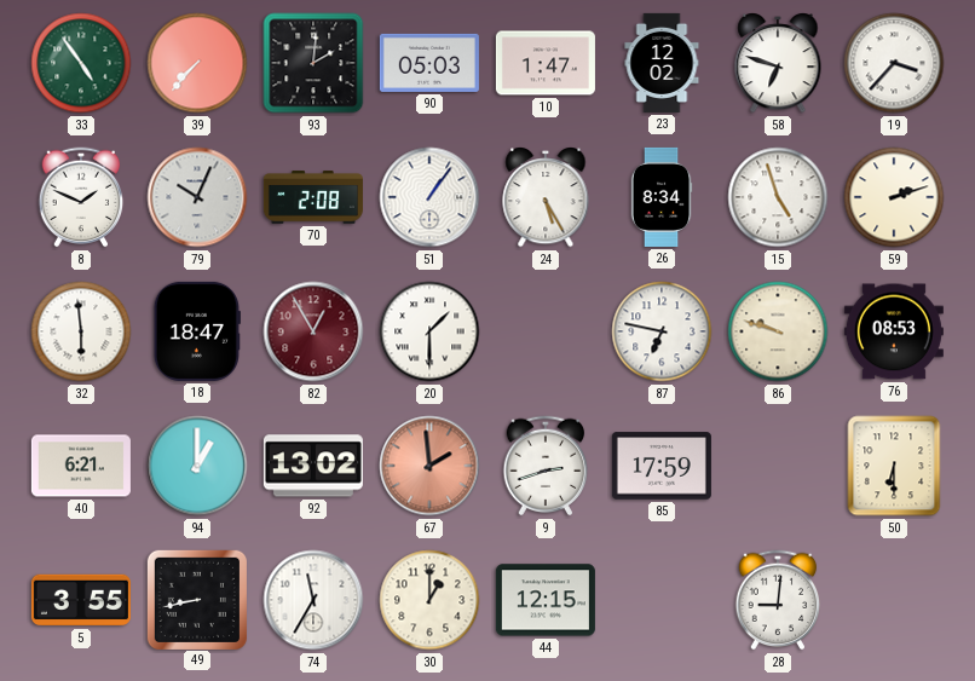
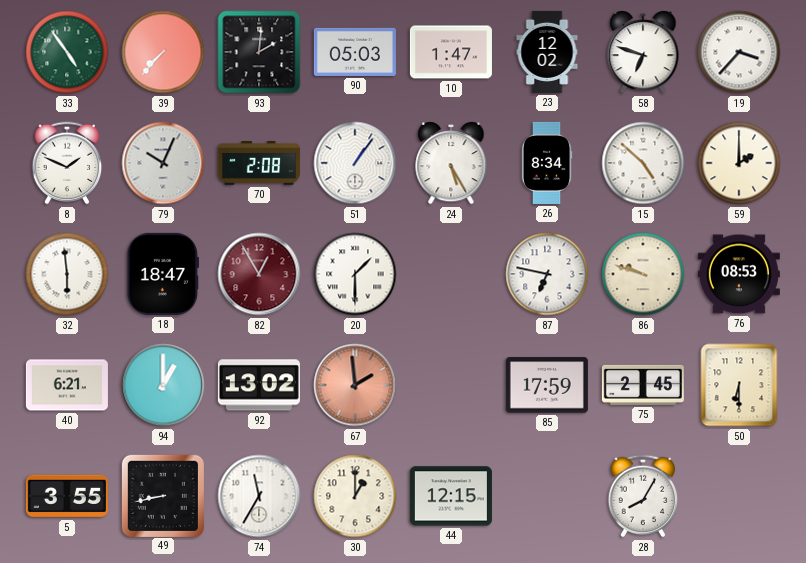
15: 4:57 -> 4:52
59: 2:12 -> 2:00
9: 2:42 -> none
75: none -> 2:45
28: 9:01 -> 8:05
